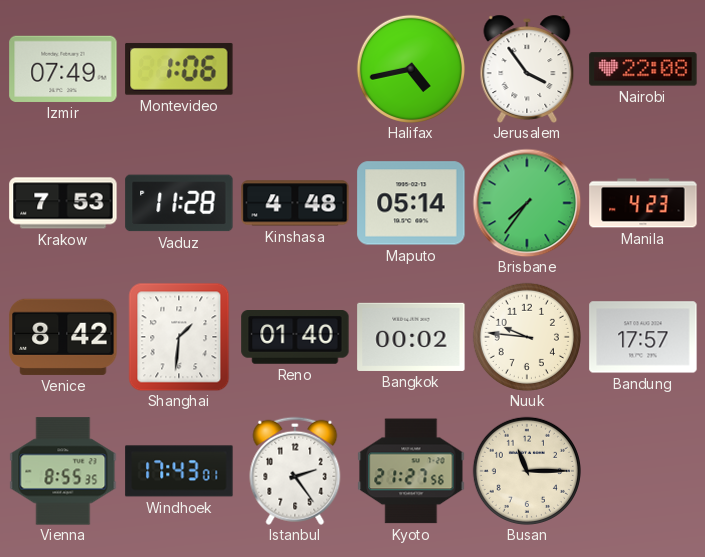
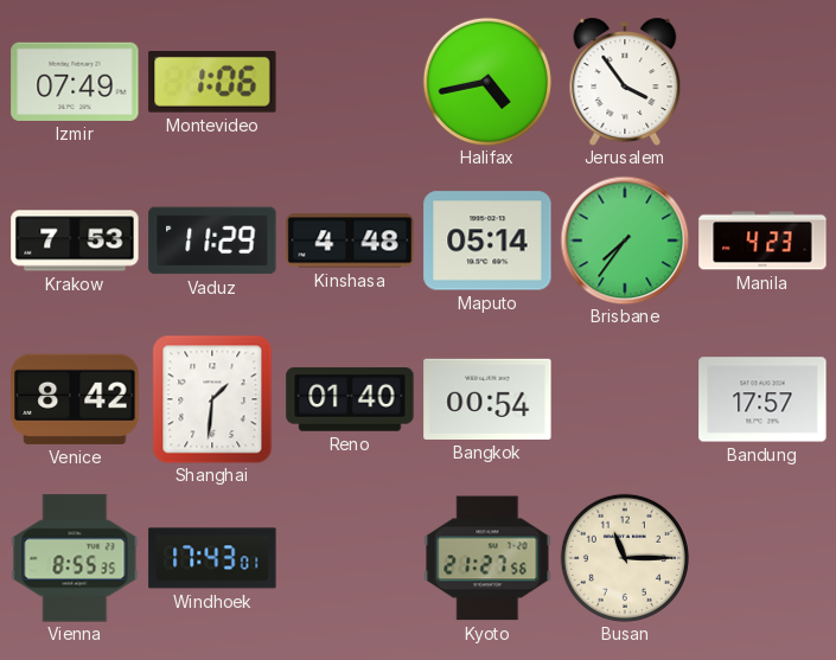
Nairobi: 22:08 -> none
Vaduz: 11:28 -> 11:29
Bangkok: 00:02 -> 00:54
Nuuk: 9:46 -> none
Istanbul: 2:24 -> none
